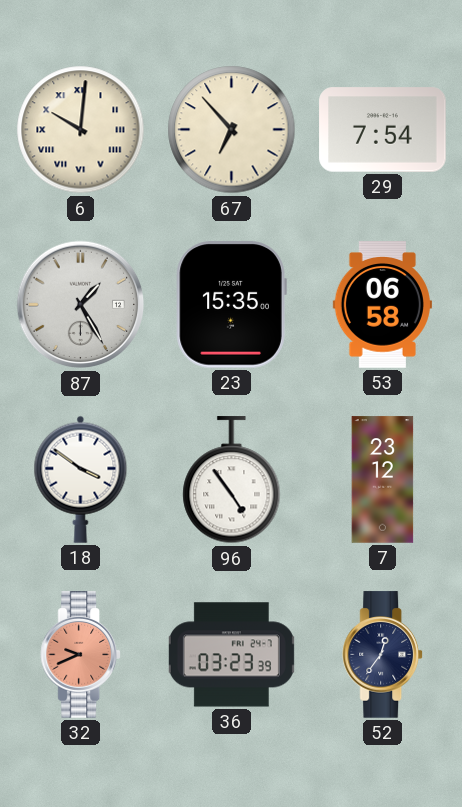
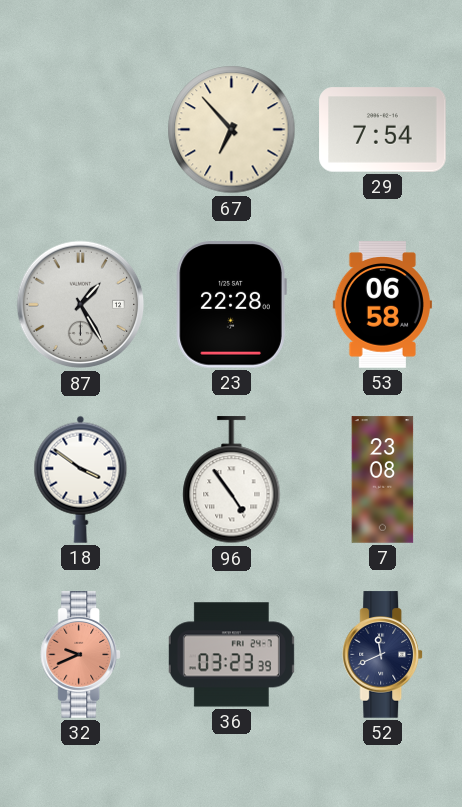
6: 10:01 -> none
23: 15:35 -> 22:28
7: 23:12 -> 23:08
52: 12:36 -> 11:41
